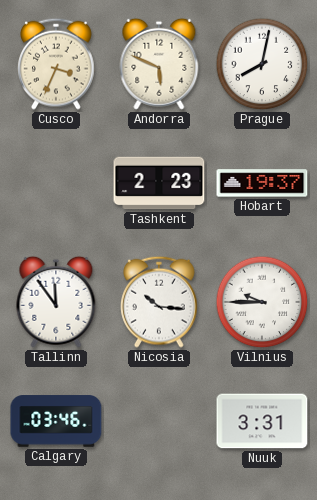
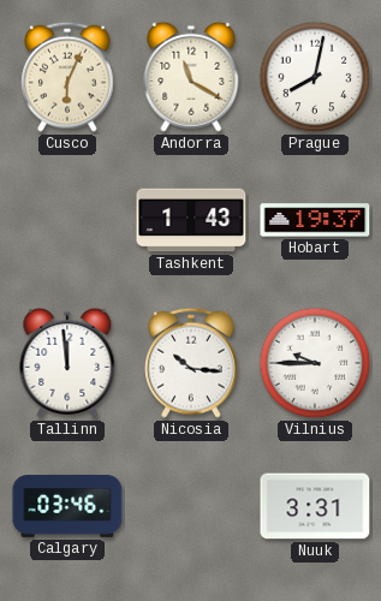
Cusco: 3:34 -> 6:04
Andorra: 5:49 -> 11:20
Tashkent: 2:23 -> 1:43
Tallinn: 11:54 -> 11:59
